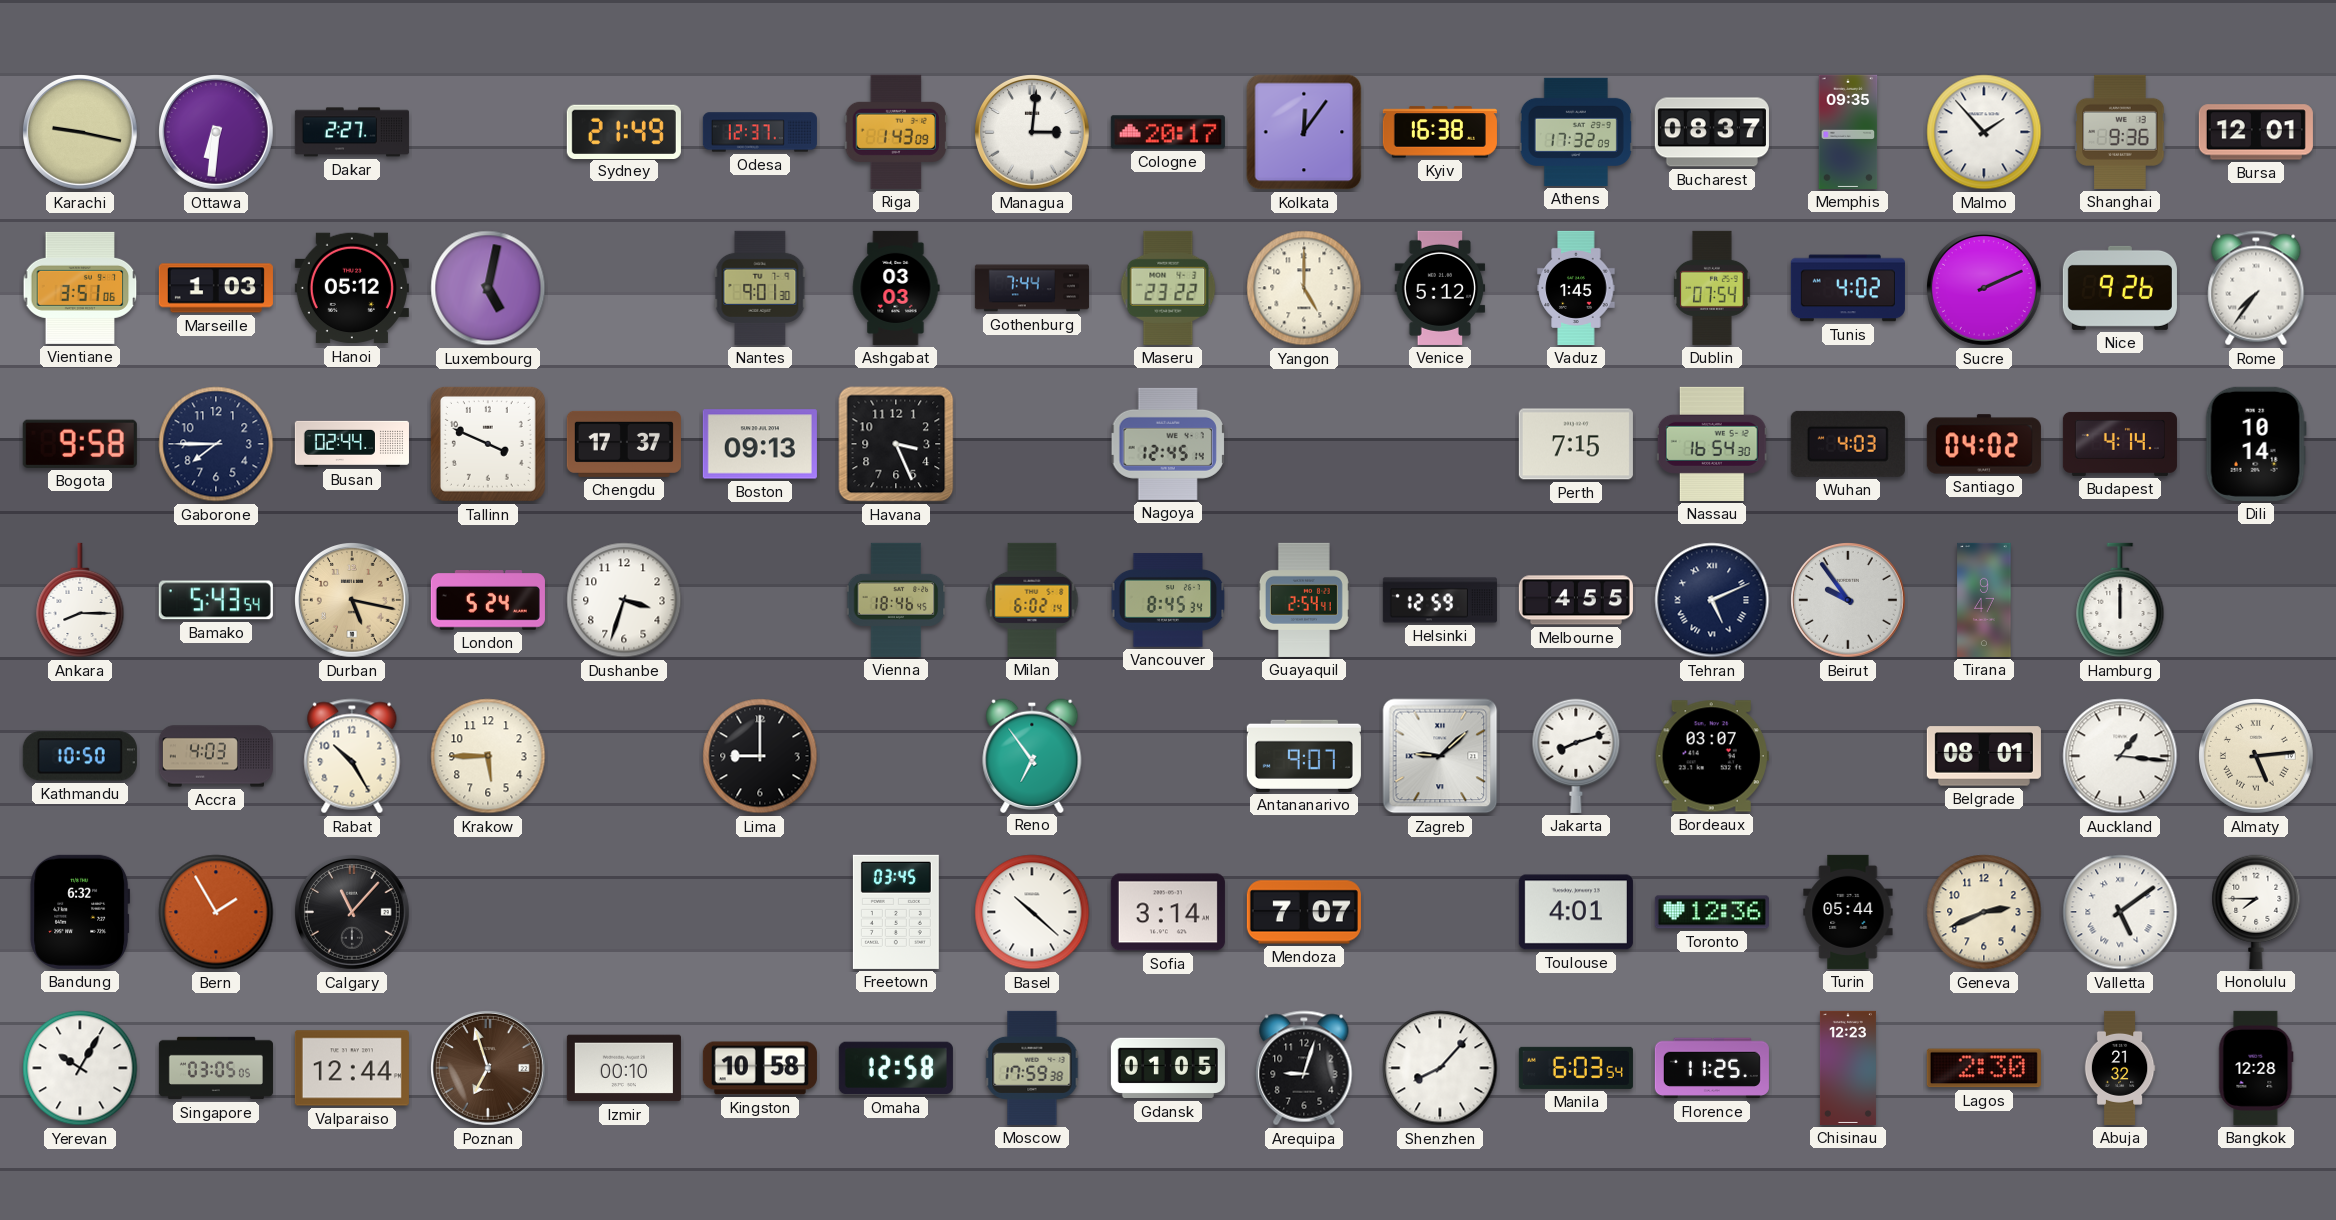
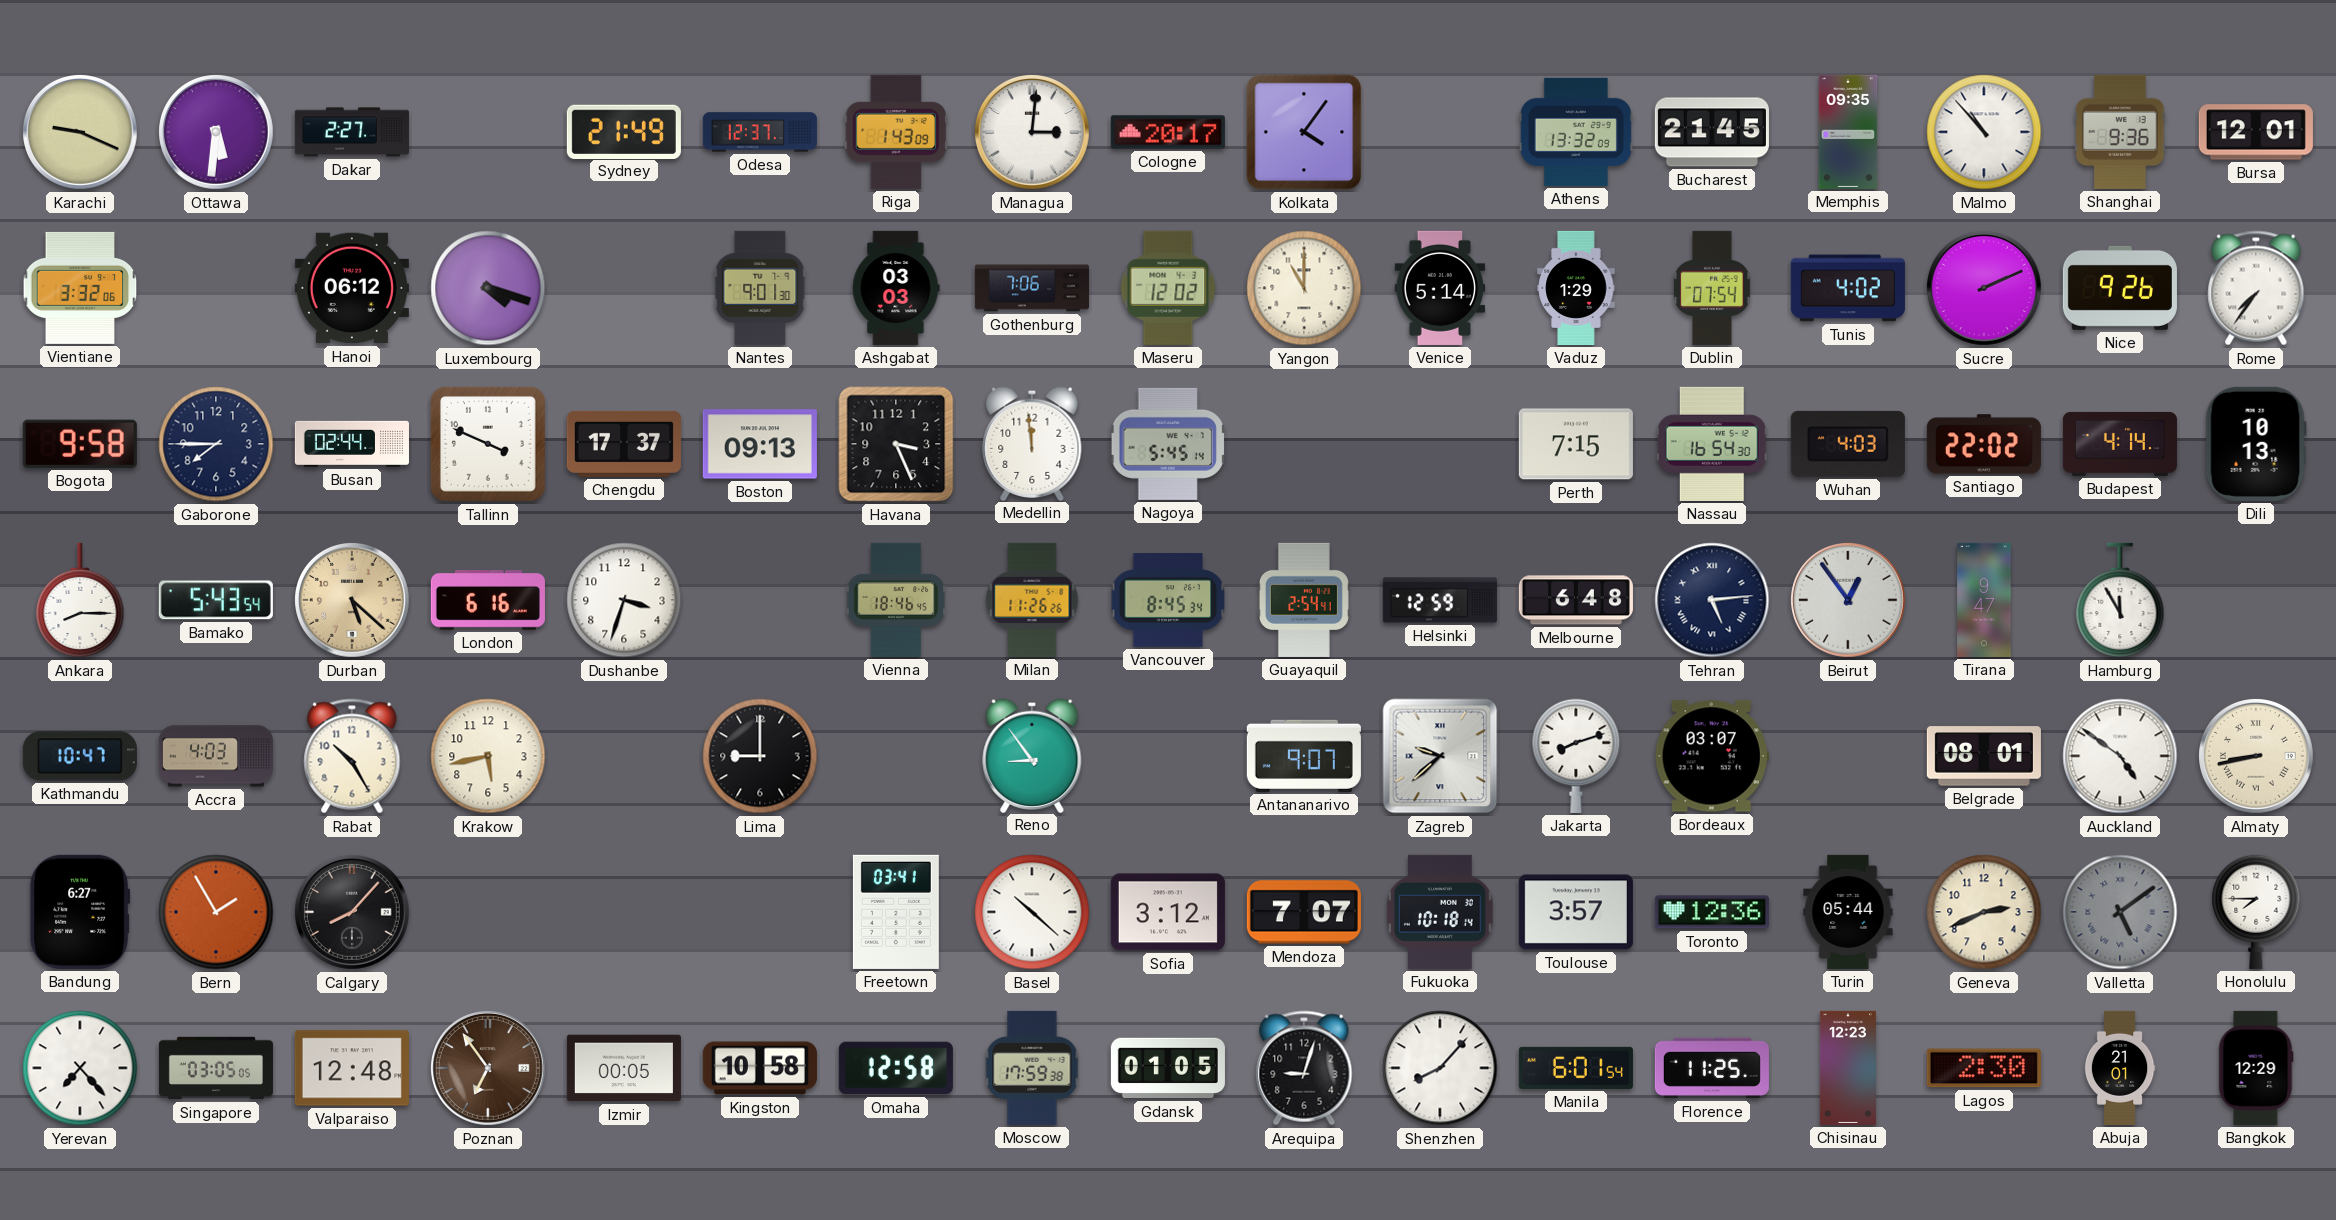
Karachi: 9:17 -> 9:19
Ottawa: 6:31 -> 5:31
Kolkata: 12:06 -> 4:06
Kyiv: 16:38 -> none
Athens: 17:32 -> 13:32
Bucharest: 08:37 -> 21:45
Malmo: 1:53 -> 10:53
Vientiane: 3:51 -> 3:32
Marseille: 1:03 -> none
Hanoi: 05:12 -> 06:12
Luxembourg: 5:02 -> 4:18
Gothenburg: 7:44 -> 7:06
Maseru: 23:22 -> 12:02
Yangon: 5:00 -> 11:00
Venice: 5:12 -> 5:14
Vaduz: 1:45 -> 1:29
Medellin: none -> 11:59
Nagoya: 12:45 -> 5:45
Santiago: 04:02 -> 22:02
Dili: 10:14 -> 10:13
Durban: 5:17 -> 5:22
London: 5:24 -> 6:16
Milan: 6:02 -> 11:26
Melbourne: 4:55 -> 6:48
Tehran: 5:11 -> 5:14
Beirut: 9:54 -> 12:54
Hamburg: 12:00 -> 11:55
Kathmandu: 10:50 -> 10:47
Krakow: 5:45 -> 5:43
Reno: 6:54 -> 8:54
Zagreb: 9:08 -> 9:38
Auckland: 1:16 -> 4:51
Almaty: 5:14 -> 8:43
Bandung: 6:32 -> 6:27
Calgary: 11:07 -> 8:07
Freetown: 03:45 -> 03:41
Sofia: 3:14 -> 3:12
Fukuoka: none -> 10:18
Toulouse: 4:01 -> 3:57
Valletta dial: white -> grey
Yerevan: 10:05 -> 7:23
Valparaiso: 12:44 -> 12:48
Poznan: 6:57 -> 6:54
Izmir: 00:10 -> 00:05
Manila: 6:03 -> 6:01
Abuja: 21:32 -> 21:01
Bangkok: 12:28 -> 12:29
